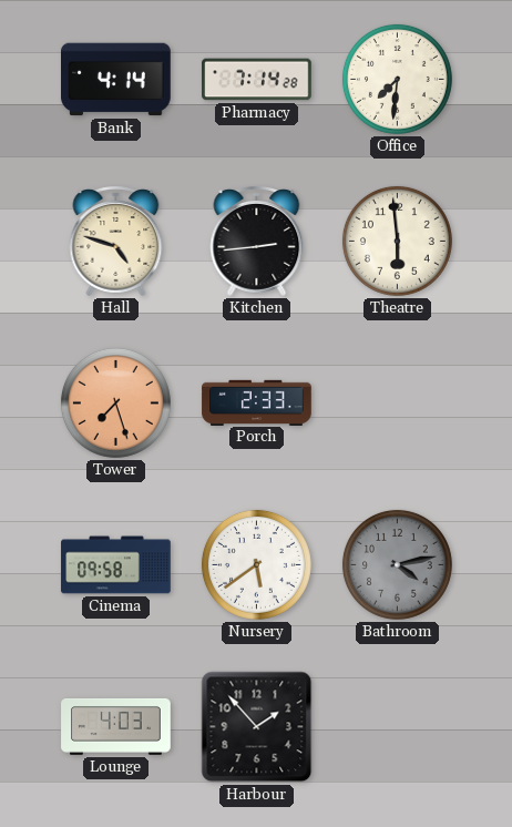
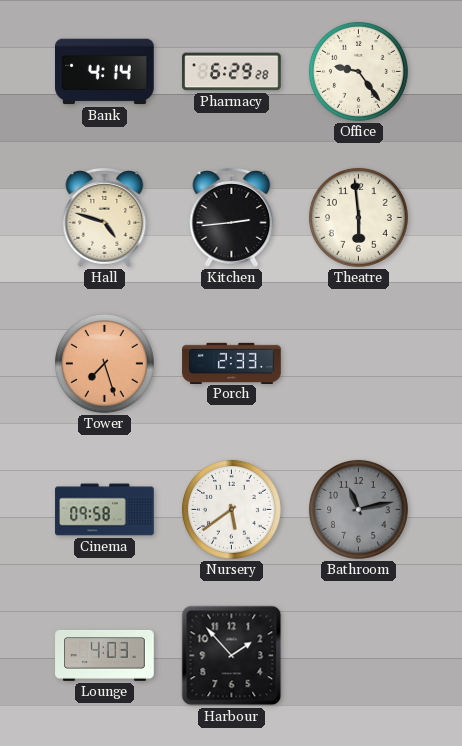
Pharmacy: 7:14 -> 6:29
Office: 7:31 -> 9:24
Bathroom: 4:13 -> 11:13
